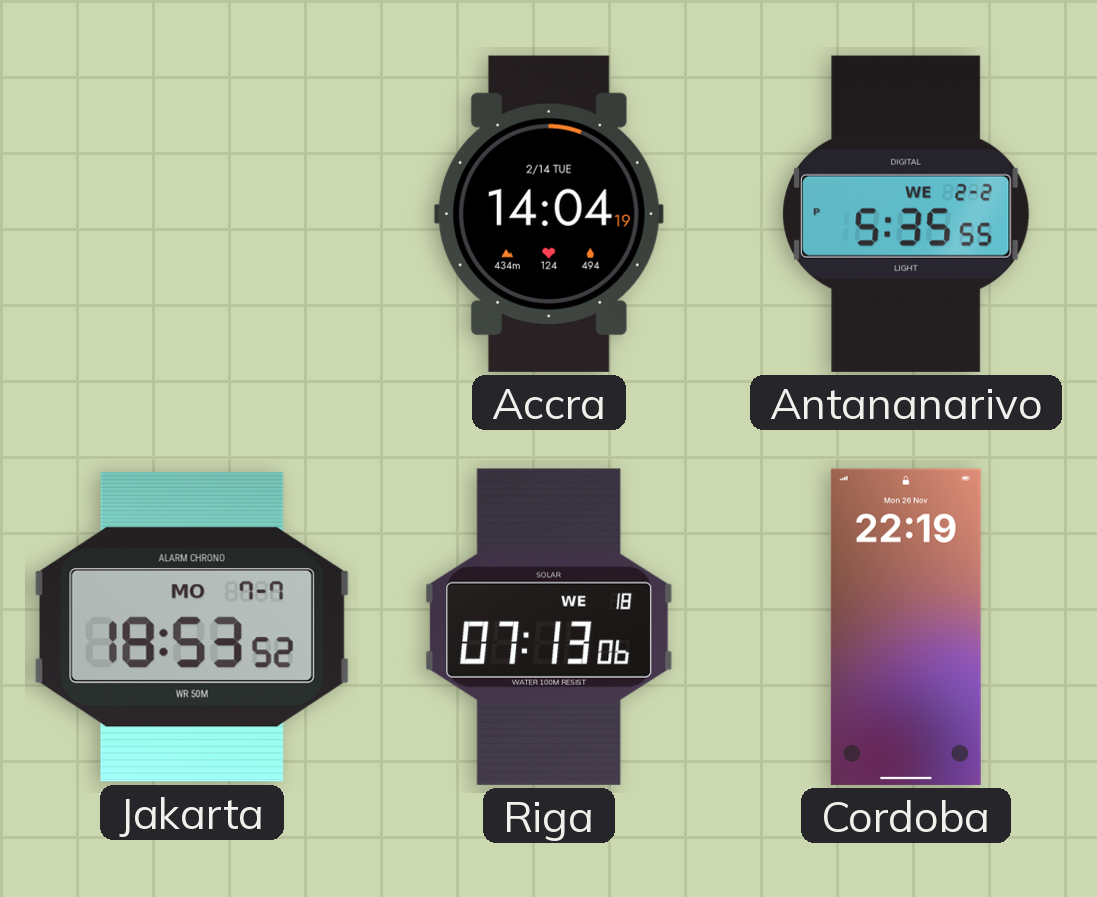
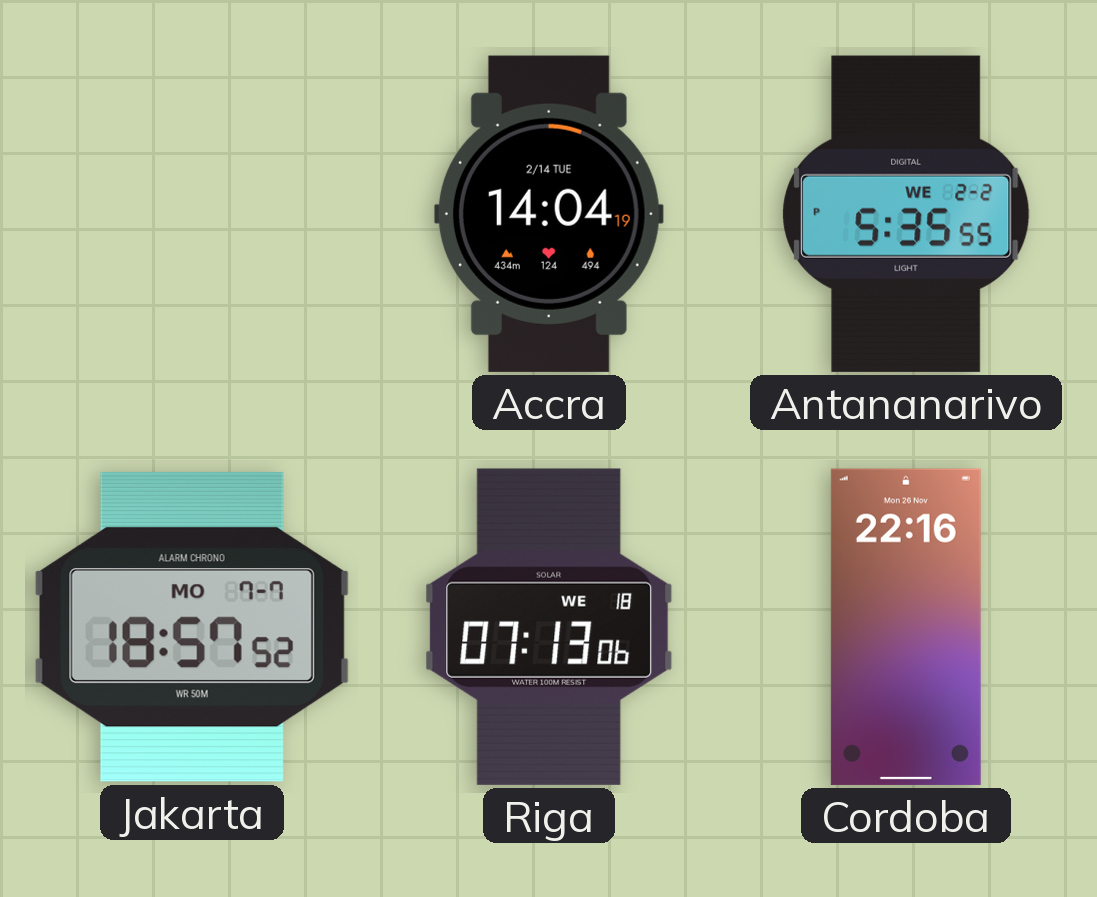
Jakarta: 18:53 -> 18:57
Cordoba: 22:19 -> 22:16
